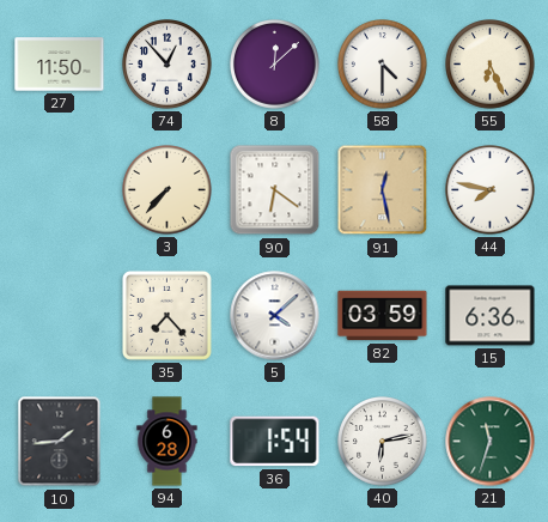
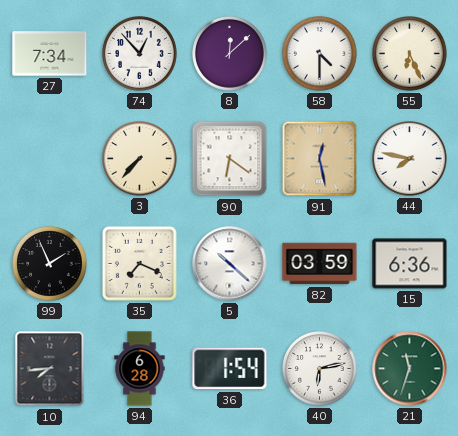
27: 11:50 -> 7:34
99: none -> 1:56
35: 7:23 -> 7:19
5: 4:08 -> 10:22
10: 1:44 -> 7:44
